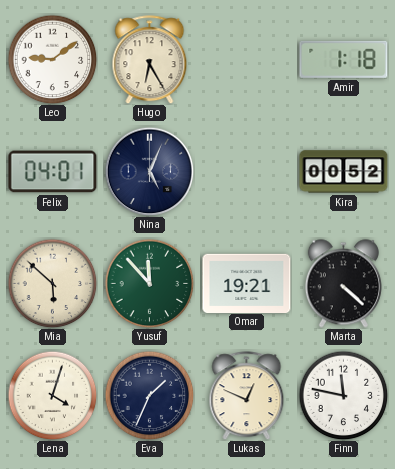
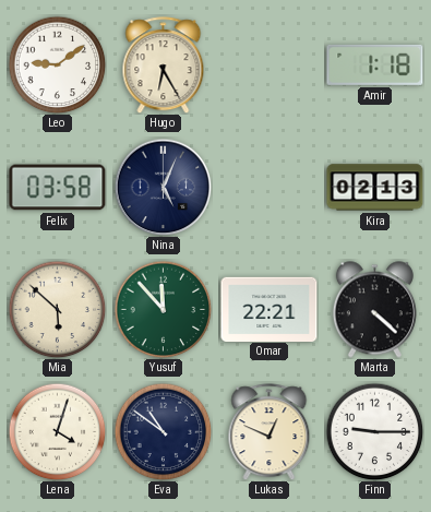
Felix: 04:01 -> 03:58
Kira: 00:52 -> 02:13
Omar: 19:21 -> 22:21
Eva: 1:34 -> 10:51
Finn: 11:47 -> 9:15
